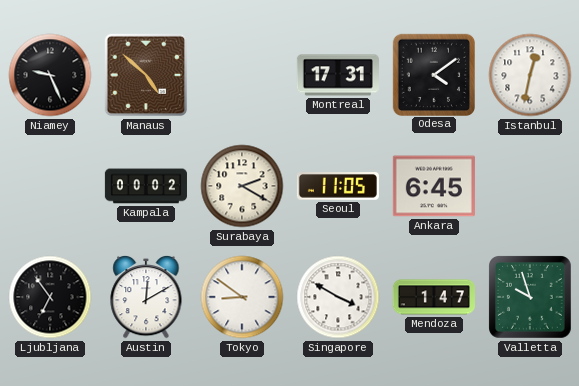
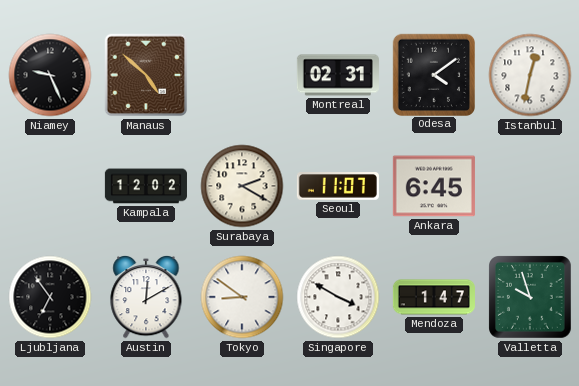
Montreal: 17:31 -> 02:31
Kampala: 00:02 -> 12:02
Seoul: 11:05 -> 11:07
